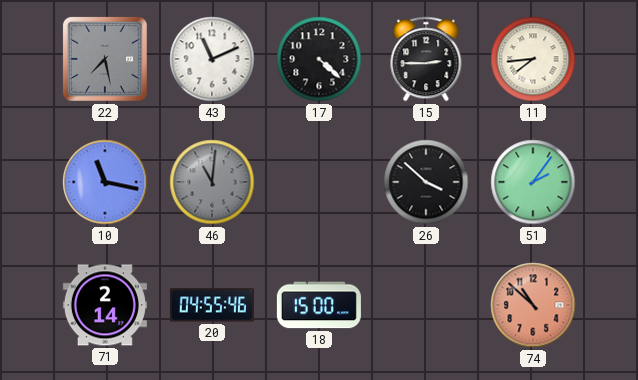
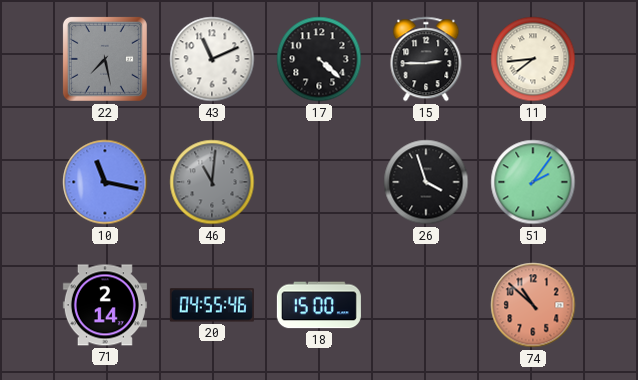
26: 3:52 -> 3:57
